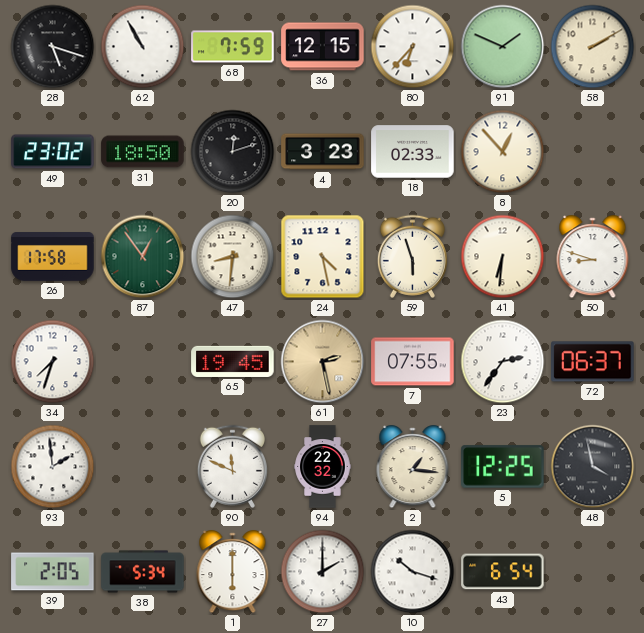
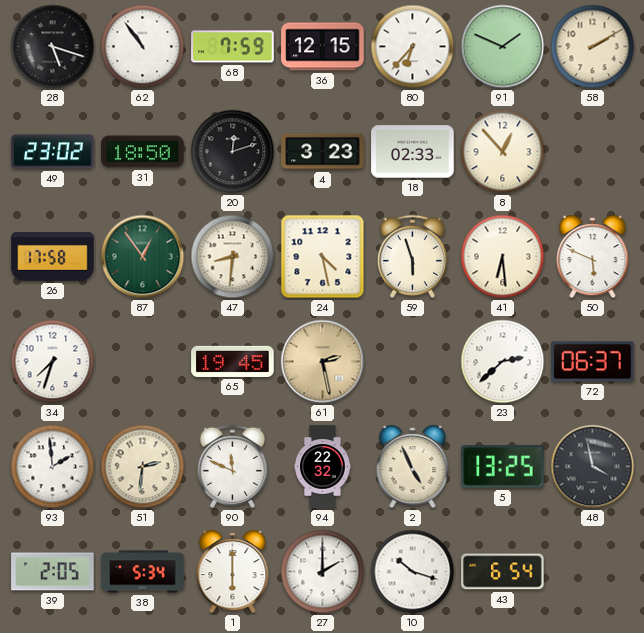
62: 10:55 -> 10:54
41: 6:31 -> 6:29
50: 8:48 -> 5:49
7: 07:55 -> none
23: 2:36 -> 2:38
51: none -> 2:31
2: 1:16 -> 4:56
5: 12:25 -> 13:25
